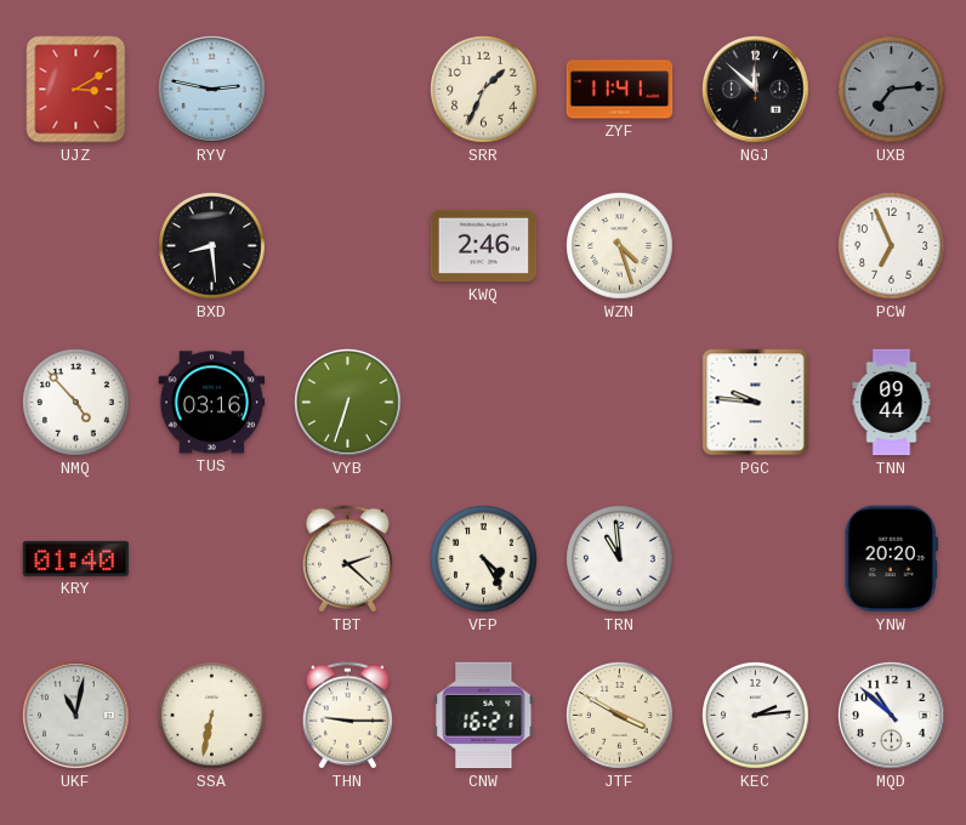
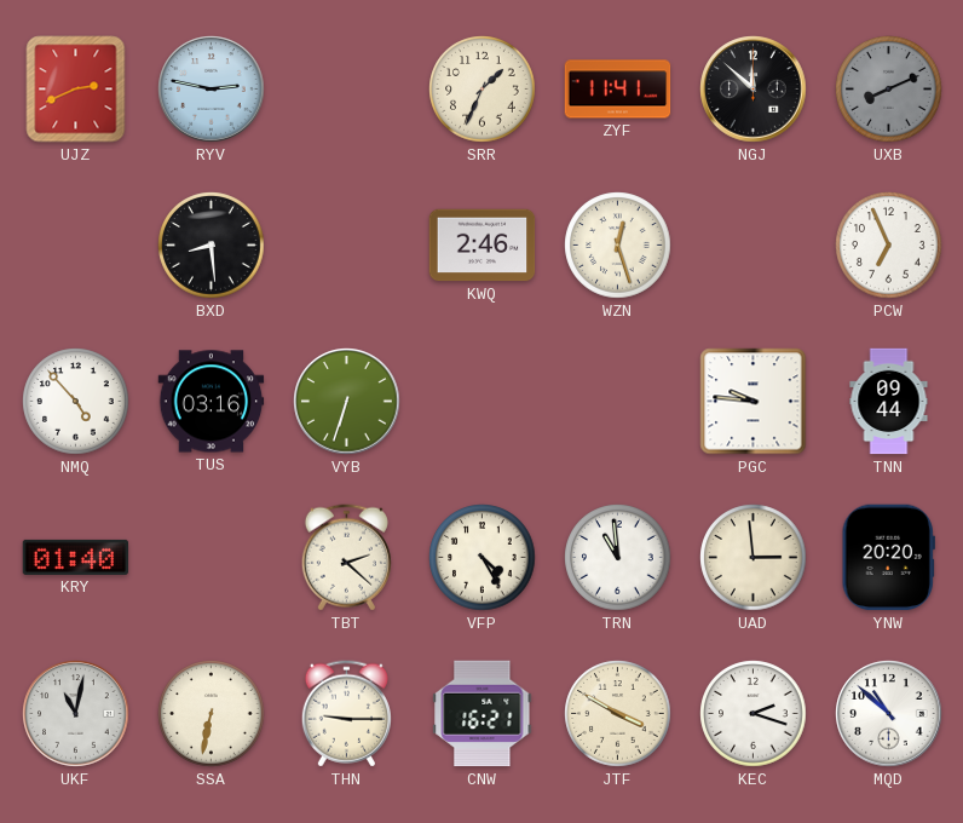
UJZ: 3:10 -> 2:41
UXB: 7:14 -> 8:11
WZN: 4:27 -> 12:27
UAD: none -> 2:59
KEC: 2:14 -> 2:18
